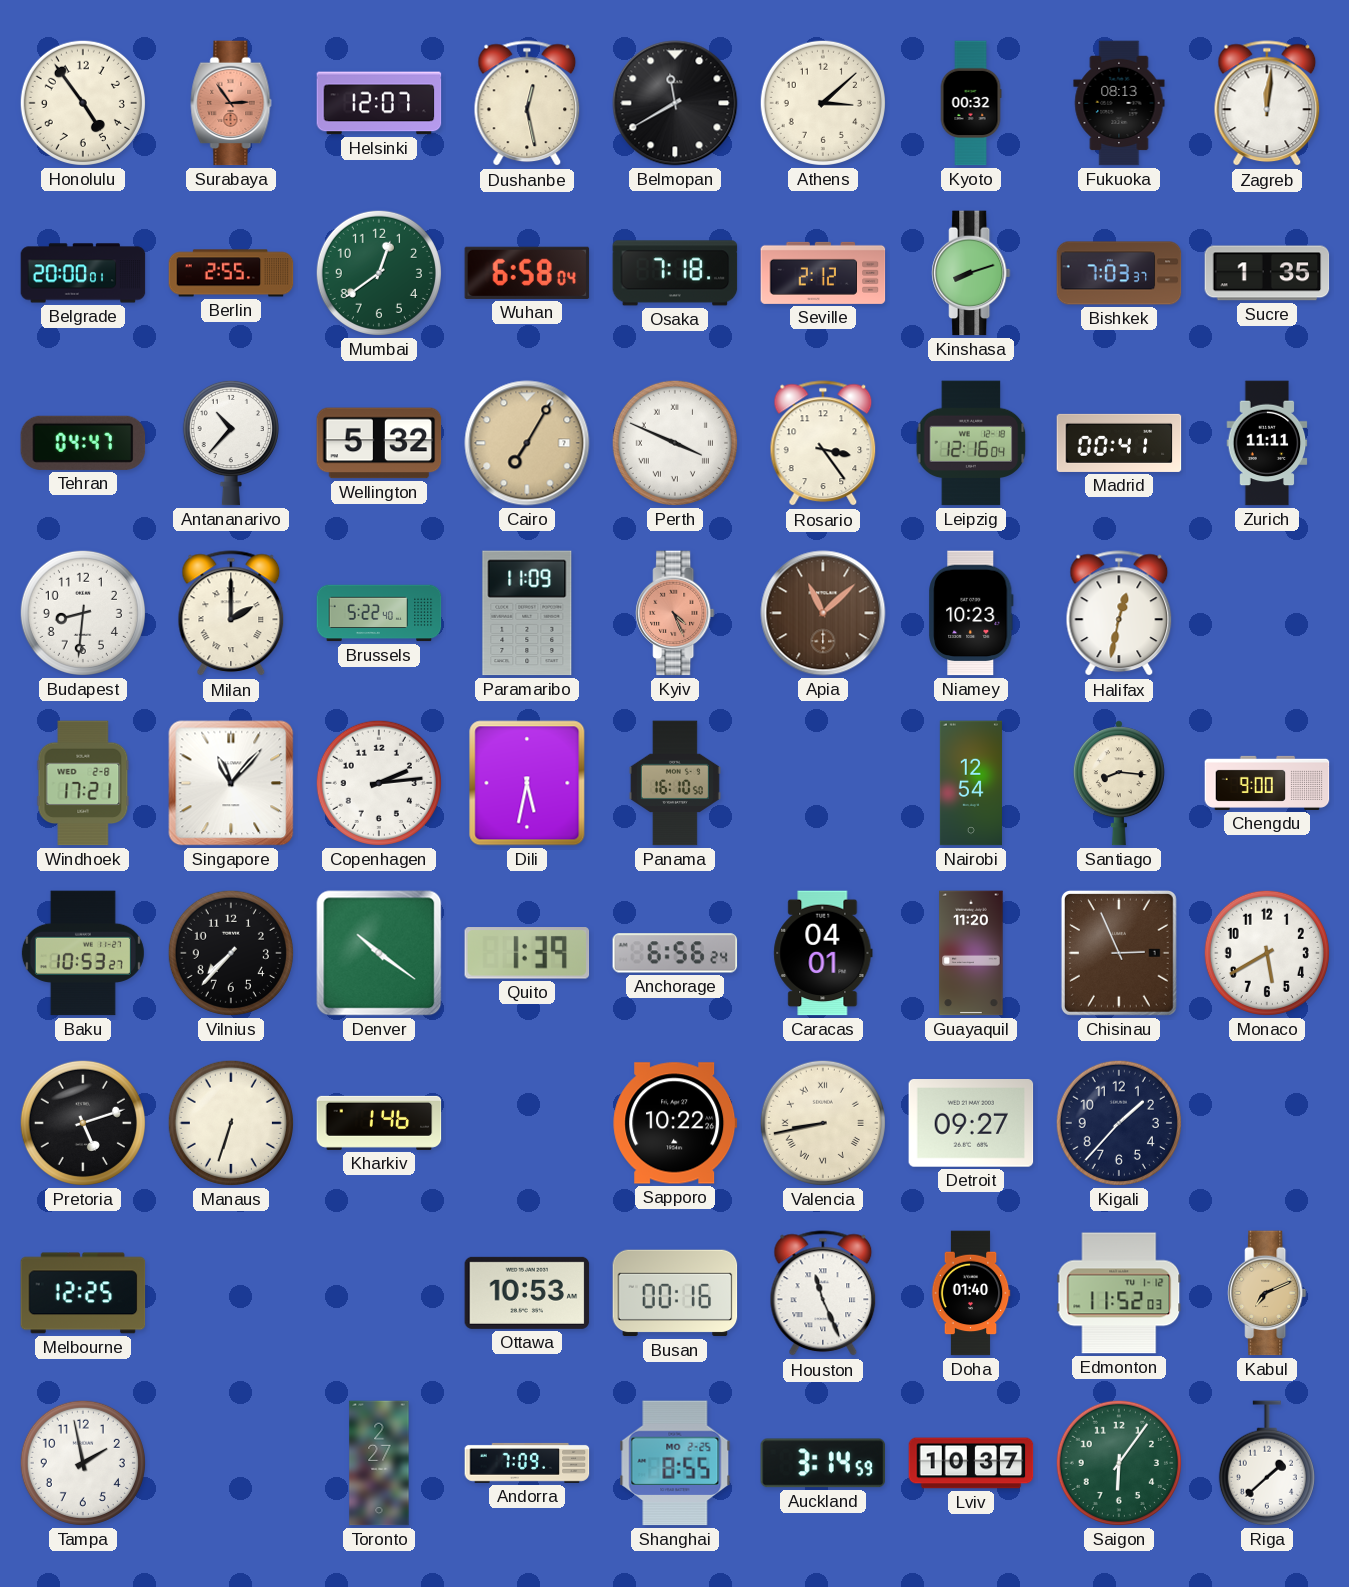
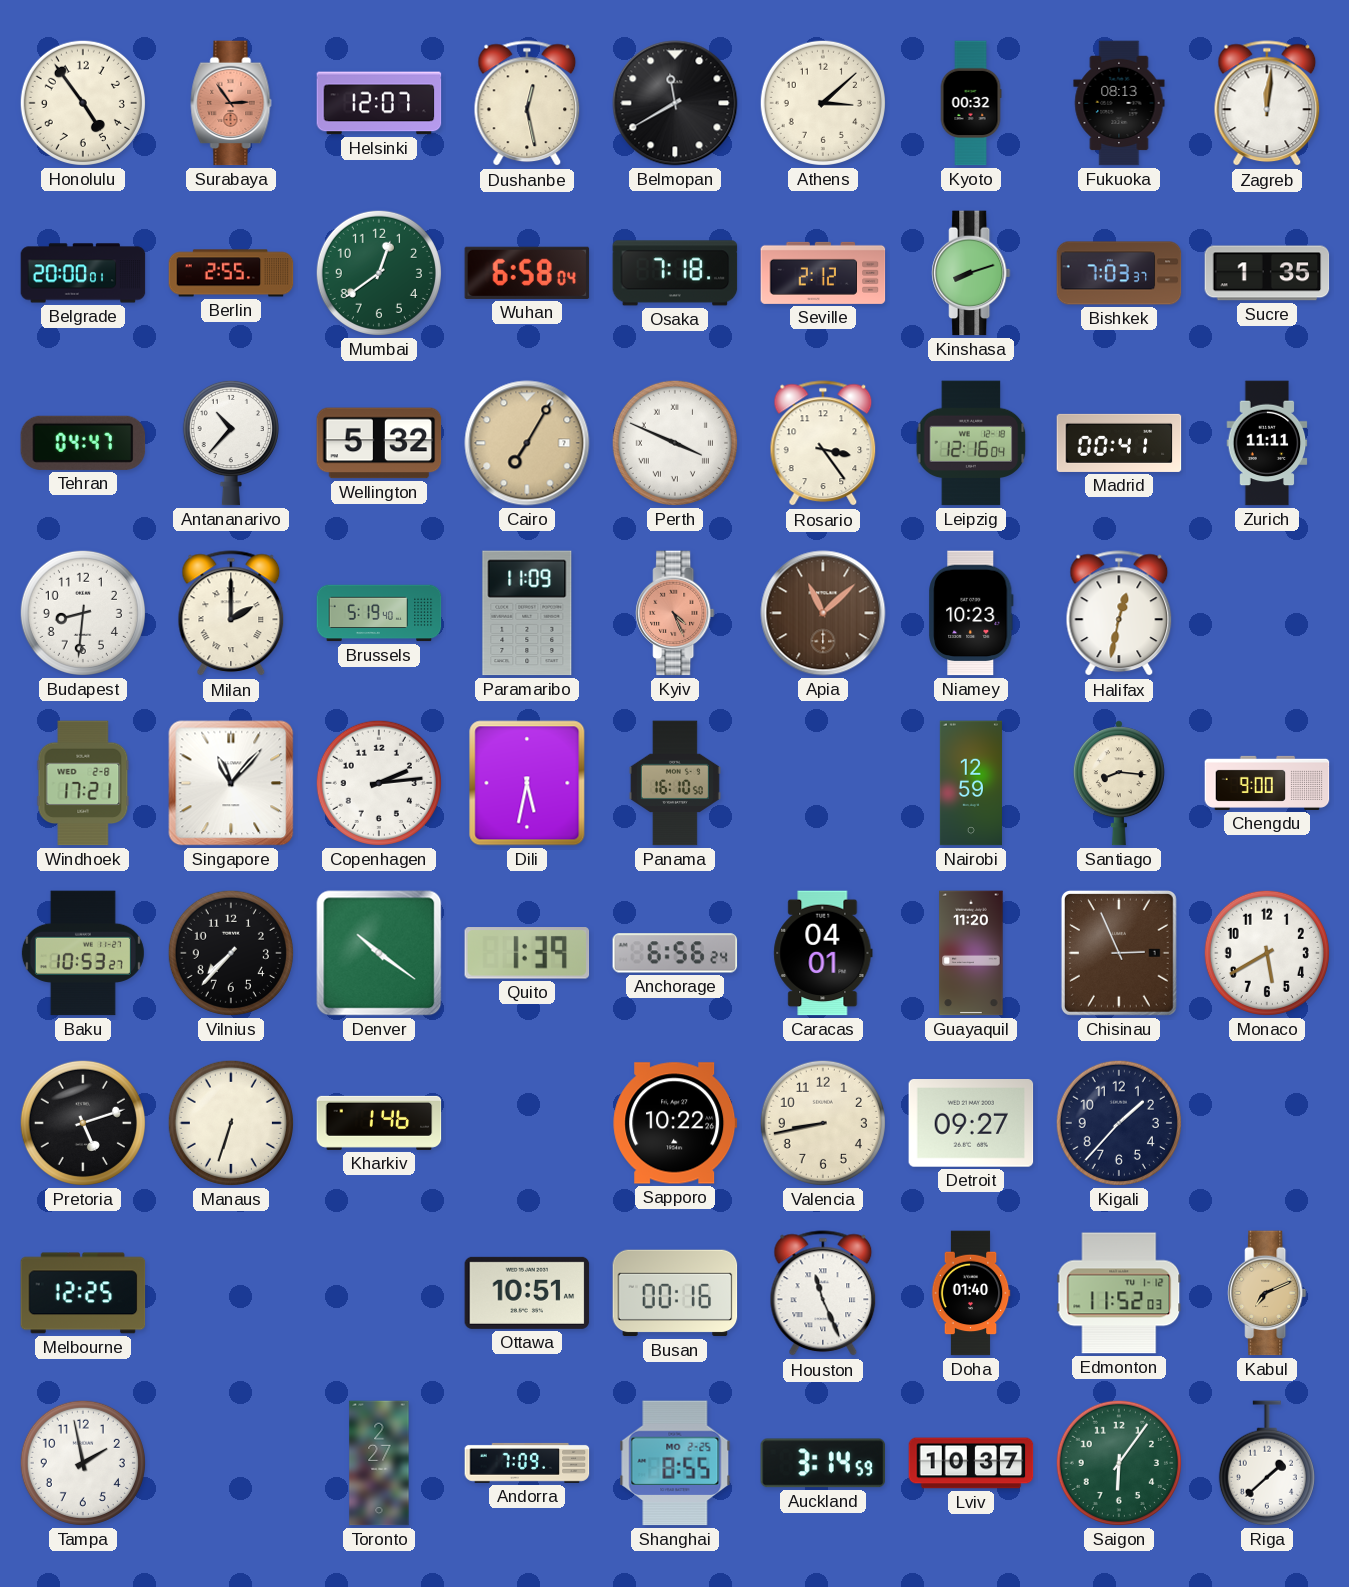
Brussels: 5:22 -> 5:19
Nairobi: 12:54 -> 12:59
Valencia numerals: Roman -> Arabic
Ottawa: 10:53 -> 10:51
